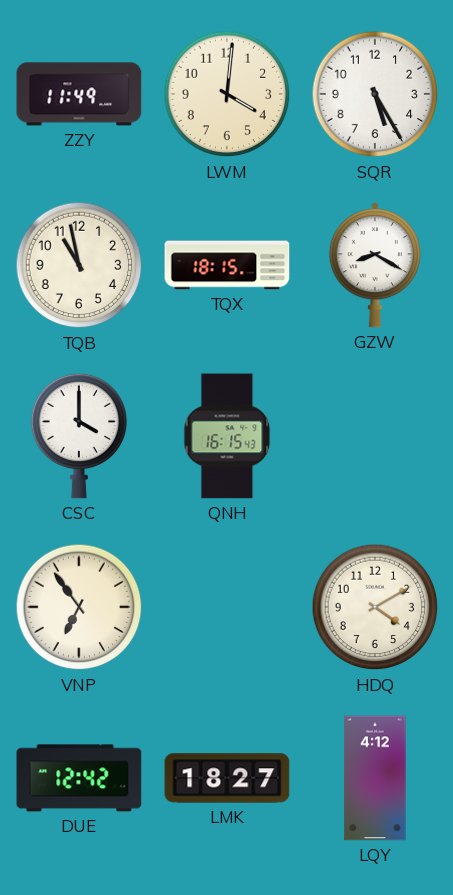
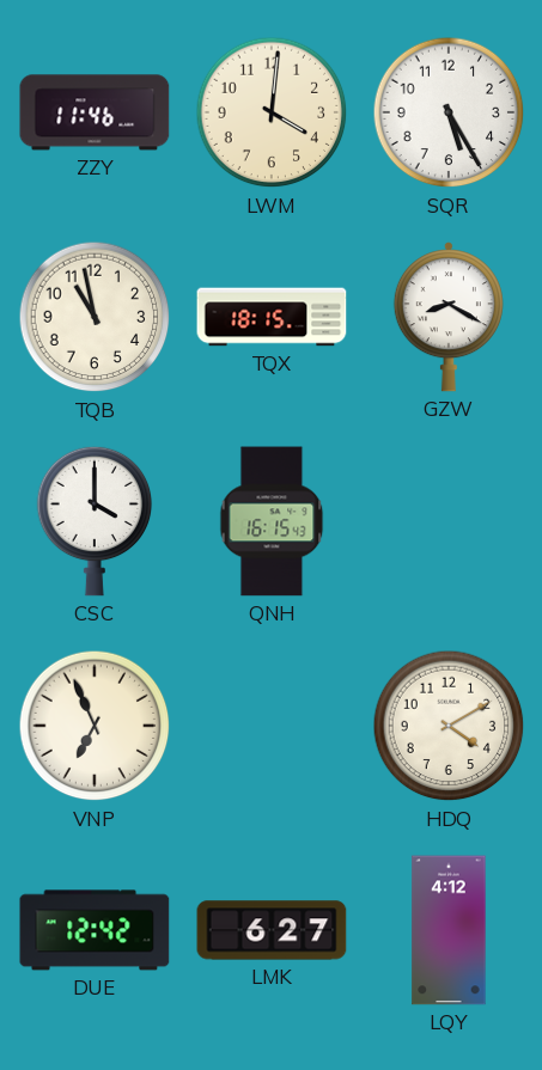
ZZY: 11:49 -> 11:46
VNP: 6:54 -> 6:56
LMK: 18:27 -> 6:27
